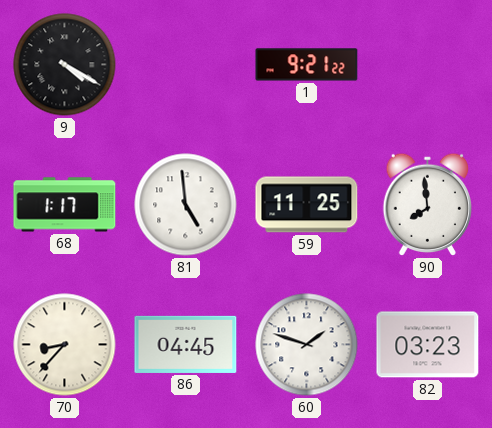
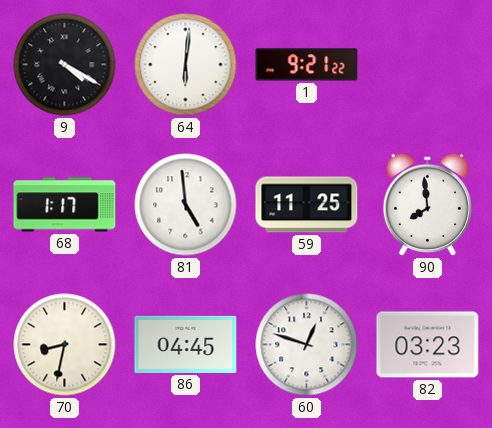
64: none -> 6:01
70: 8:37 -> 8:32
60: 1:48 -> 12:48
